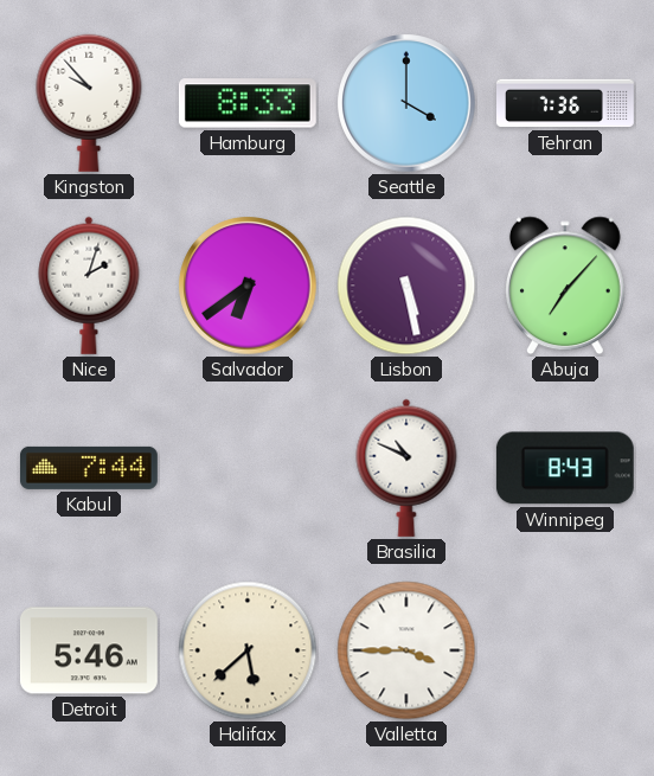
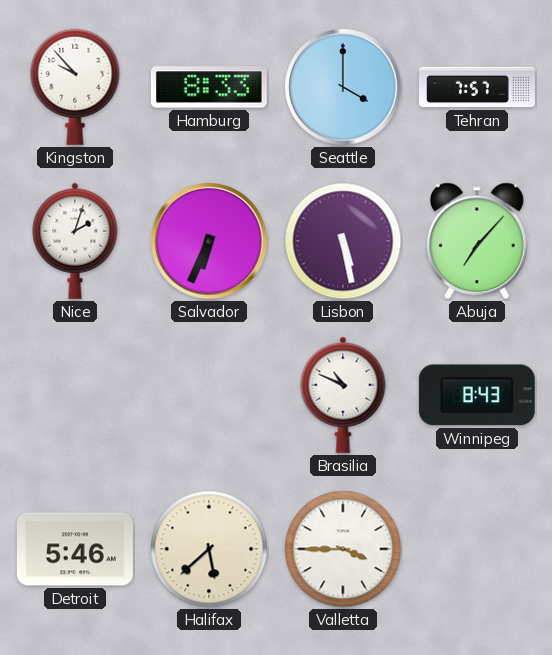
Tehran: 7:36 -> 7:57
Salvador: 6:39 -> 6:34
Kabul: 7:44 -> none
